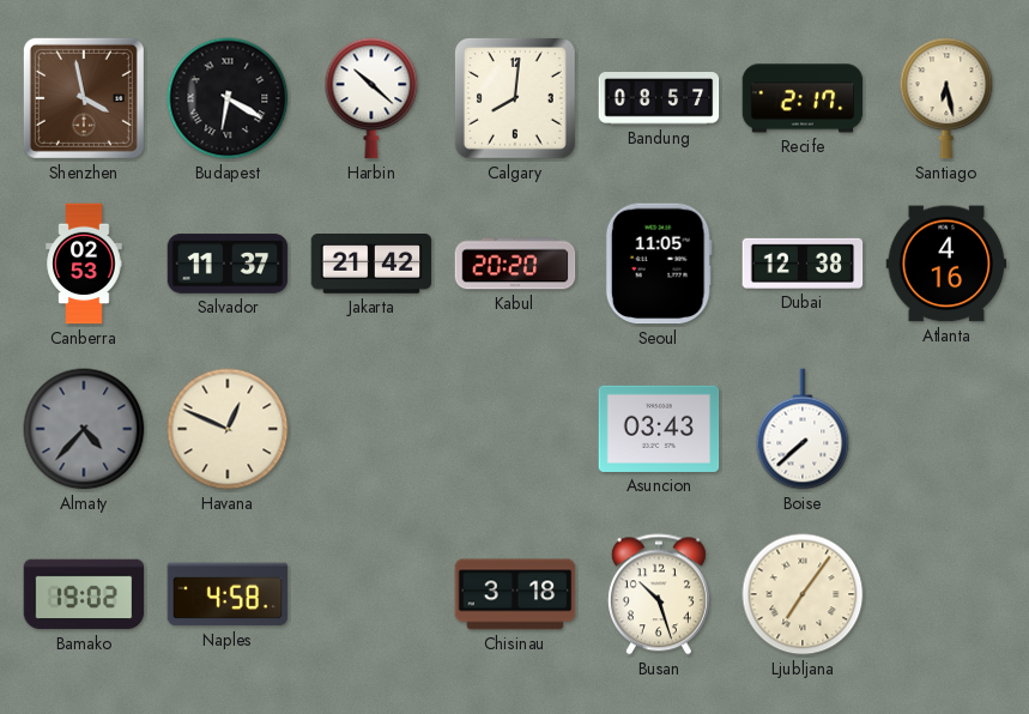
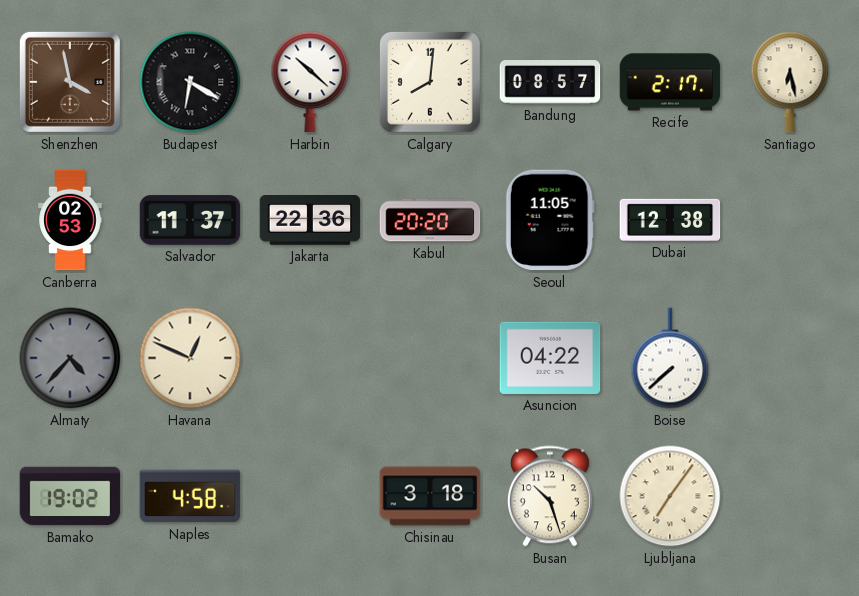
Jakarta: 21:42 -> 22:36
Atlanta: 4:16 -> none
Asuncion: 03:43 -> 04:22
